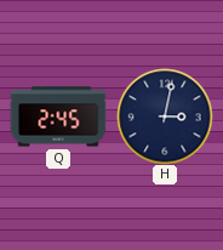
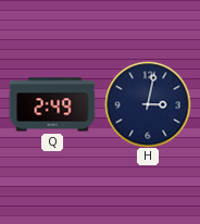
Q: 2:45 -> 2:49
